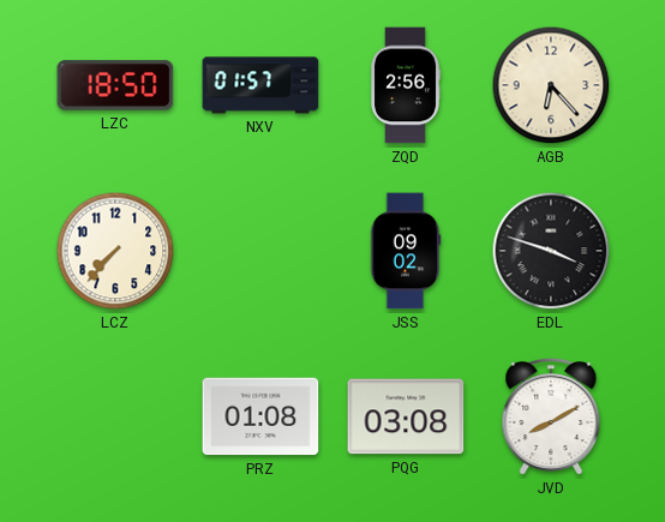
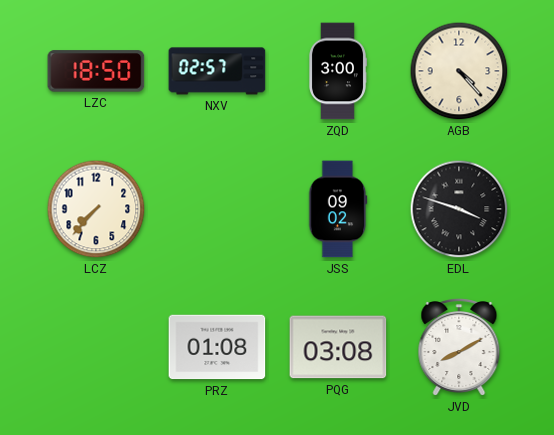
NXV: 01:57 -> 02:57
ZQD: 2:56 -> 3:00
AGB: 6:23 -> 4:23
